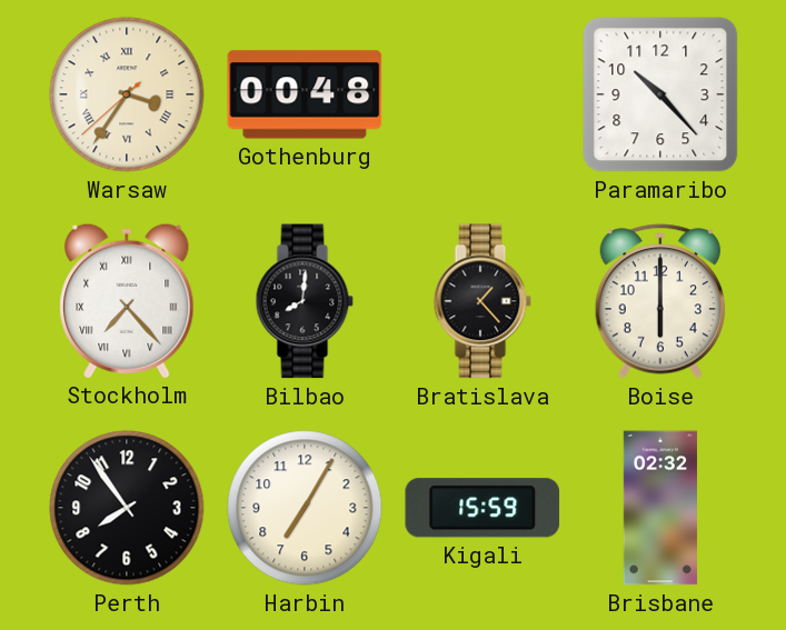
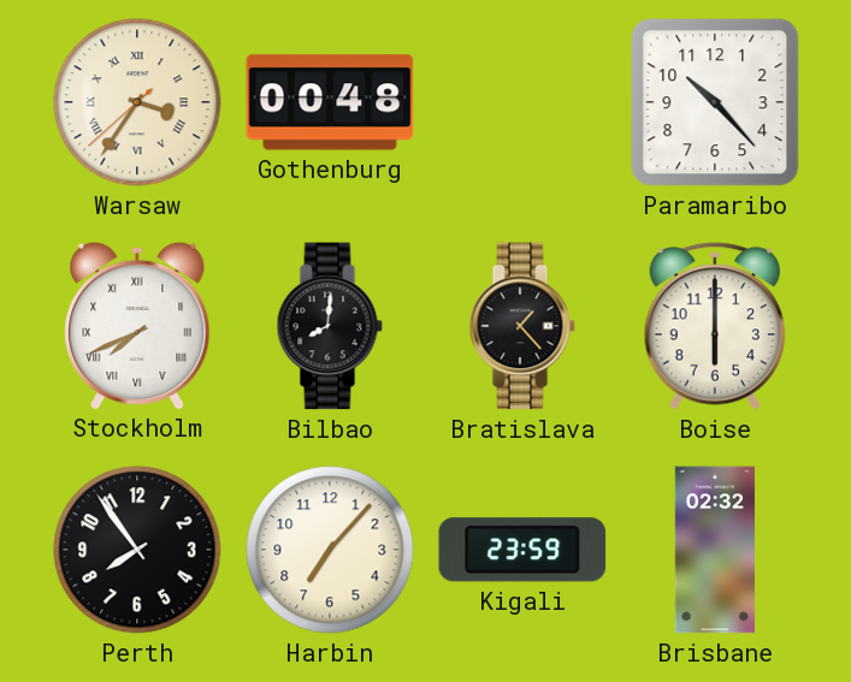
Stockholm: 7:23 -> 7:41
Harbin: 7:05 -> 7:07
Kigali: 15:59 -> 23:59
